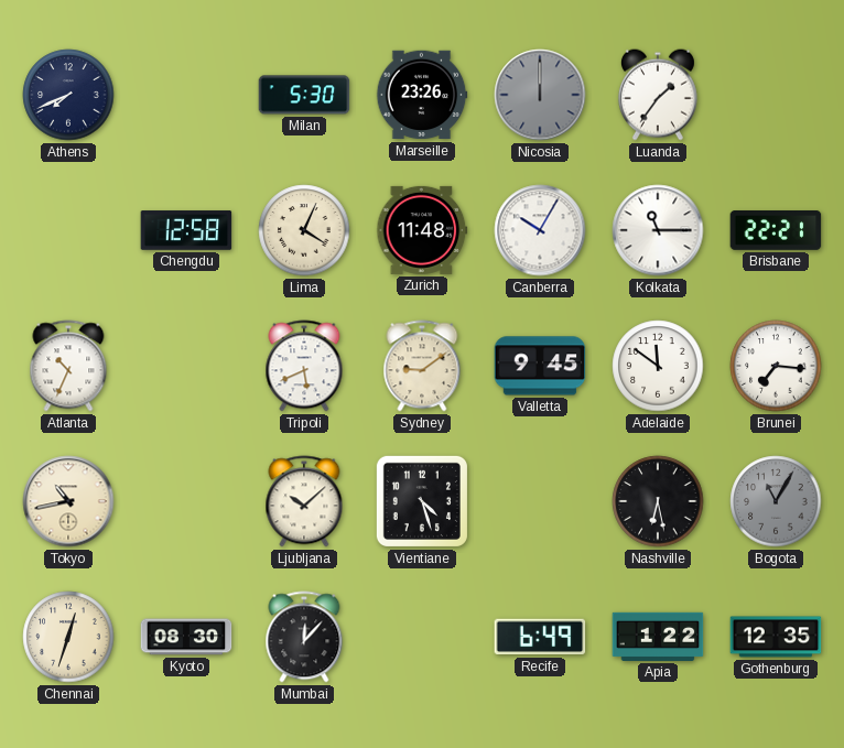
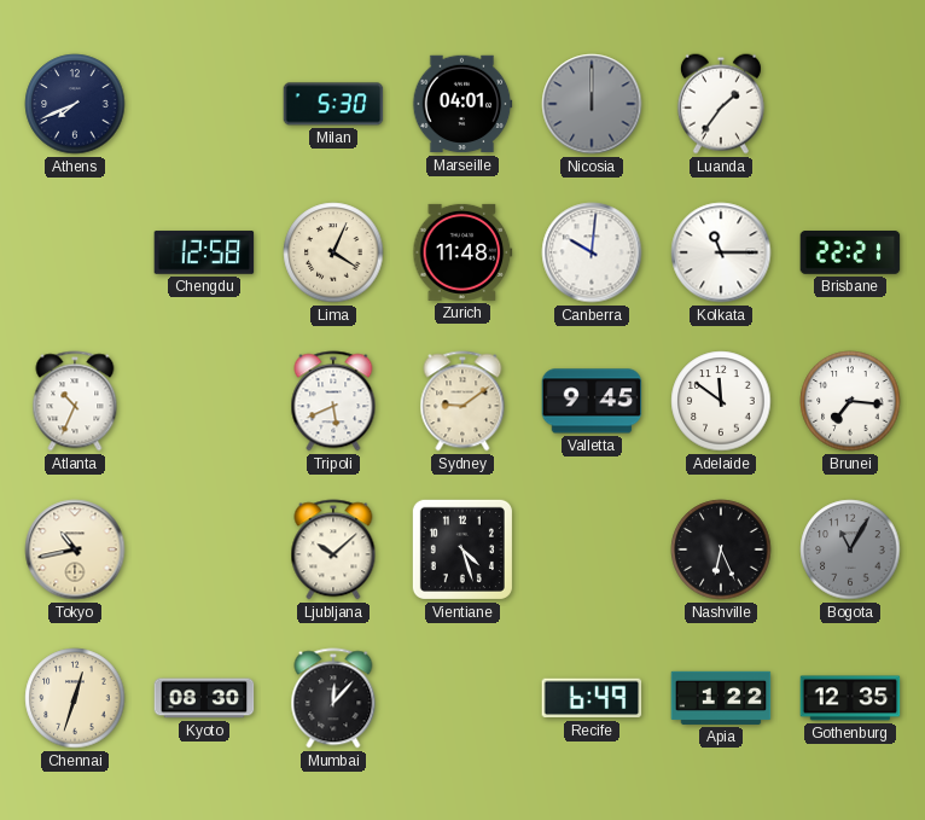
Marseille: 23:26 -> 04:01
Canberra: 10:05 -> 10:01
Nashville: 6:28 -> 6:26
